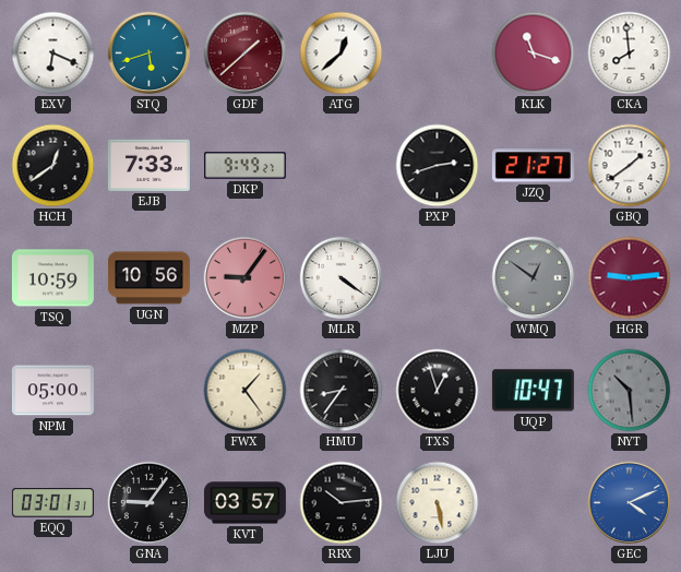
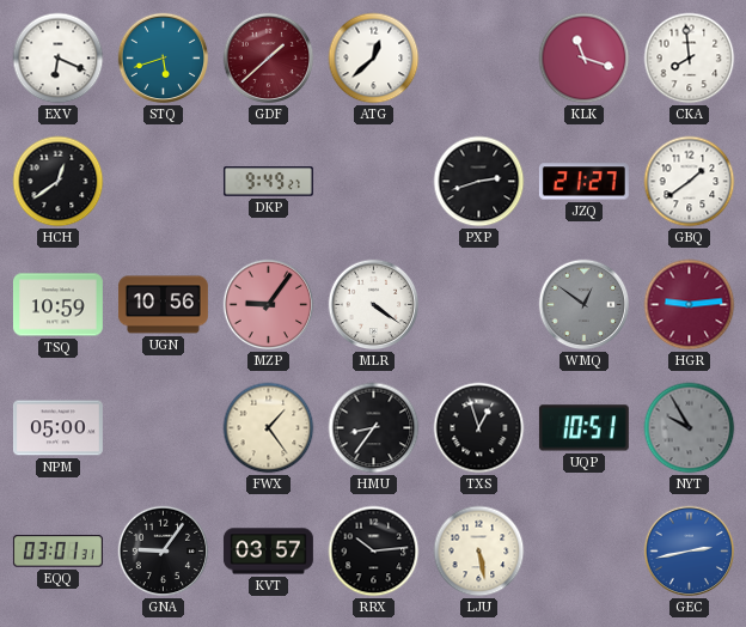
EJB: 7:33 -> none
UQP: 10:47 -> 10:51
NYT: 10:29 -> 9:55
GEC: 4:11 -> 2:43
